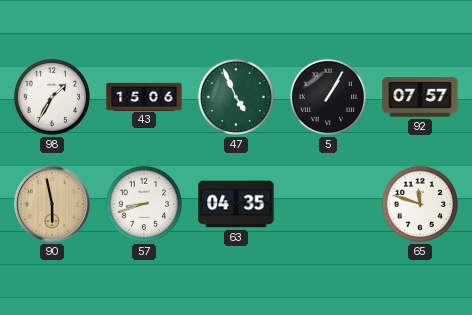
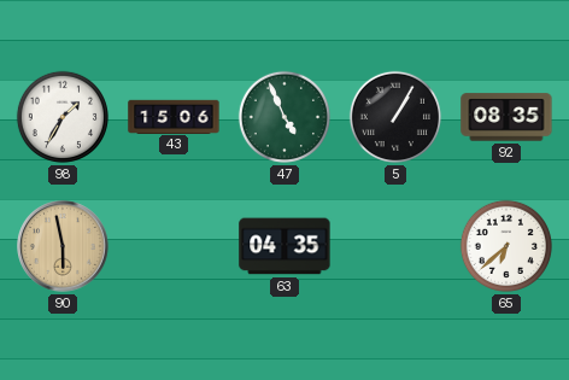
92: 07:57 -> 08:35
57: 8:42 -> none
65: 11:48 -> 6:38
